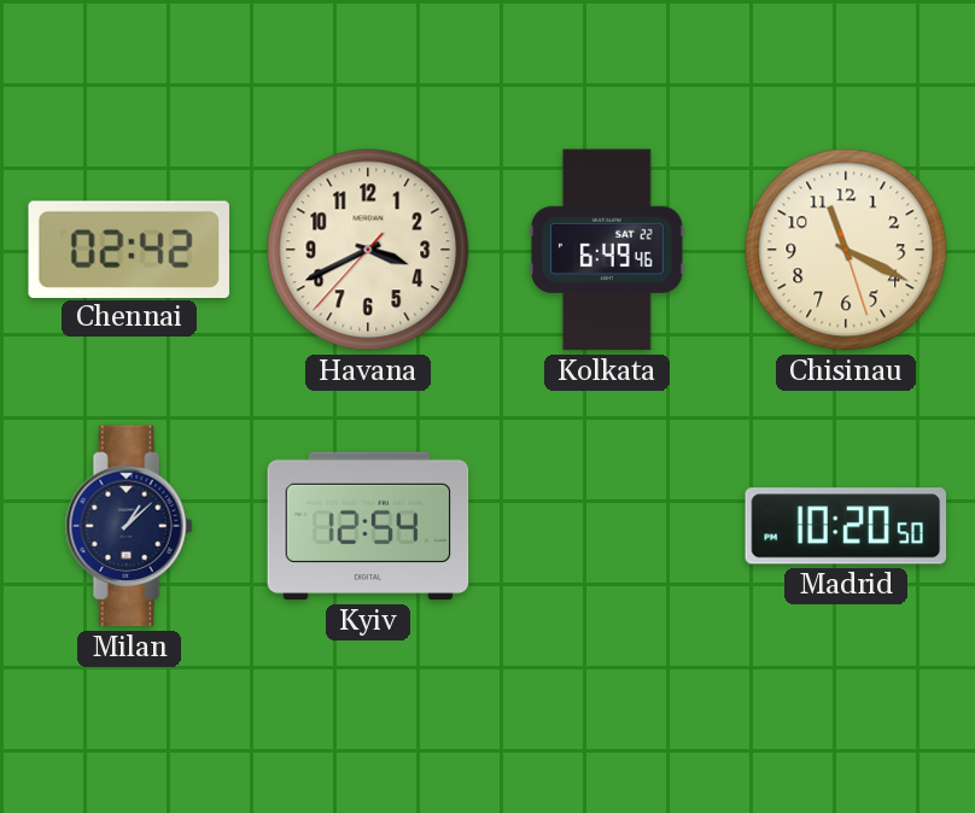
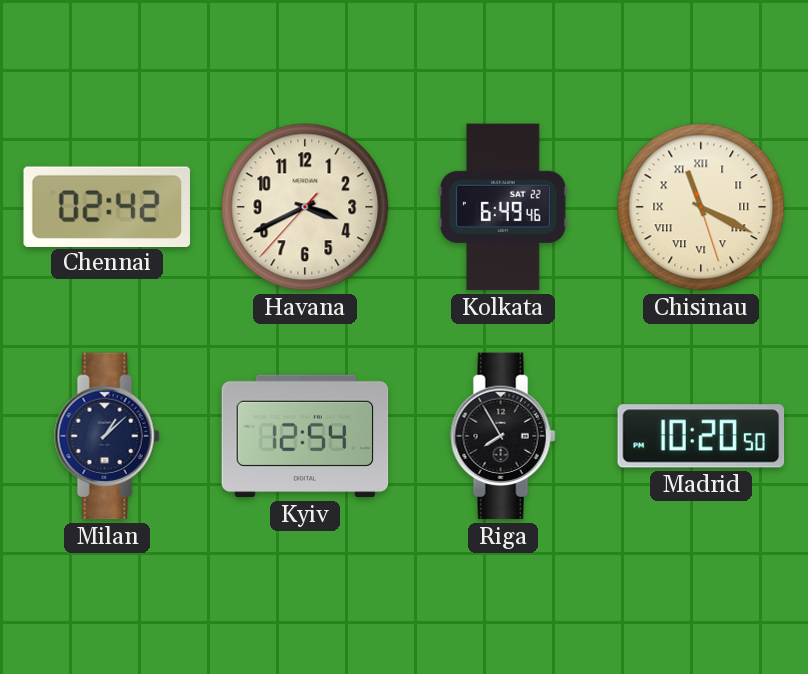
Chisinau numerals: Arabic -> Roman
Riga: none -> 7:55
